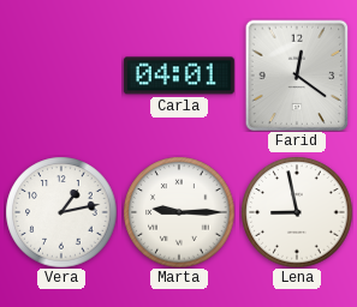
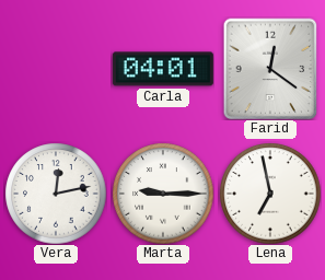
Vera: 1:13 -> 12:13
Lena: 8:58 -> 6:58
